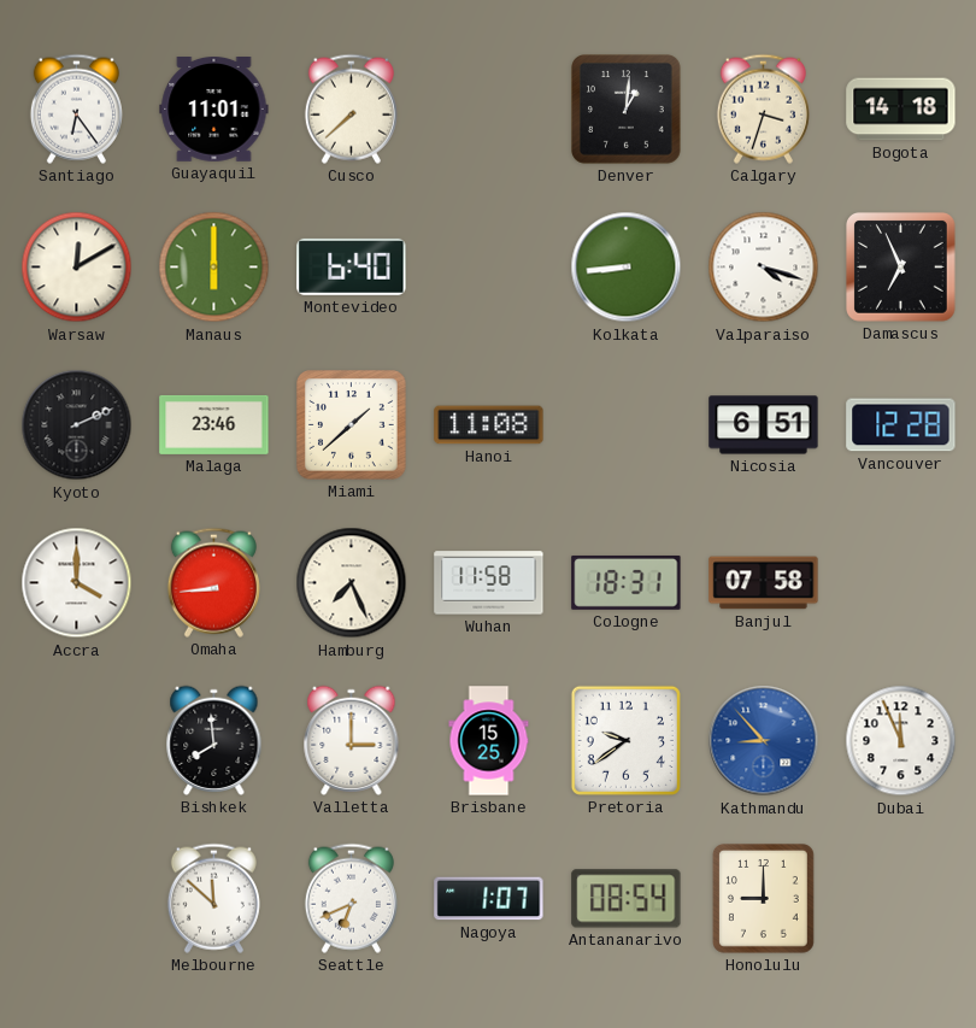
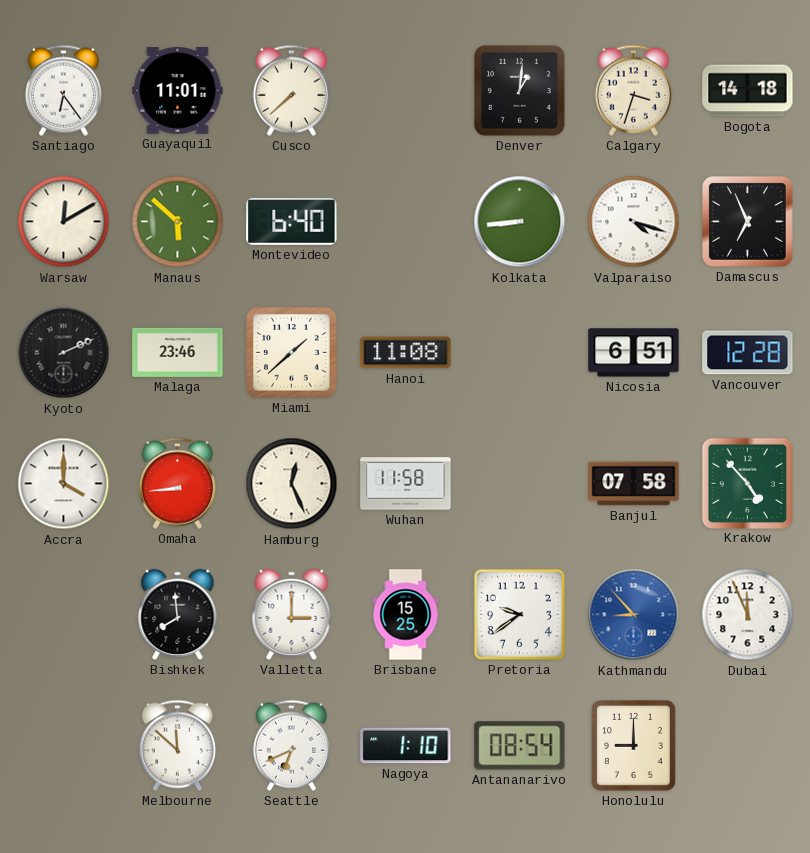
Manaus: 6:00 -> 5:52
Hamburg: 7:26 -> 12:26
Cologne: 18:31 -> none
Krakow: none -> 4:53
Nagoya: 1:07 -> 1:10
